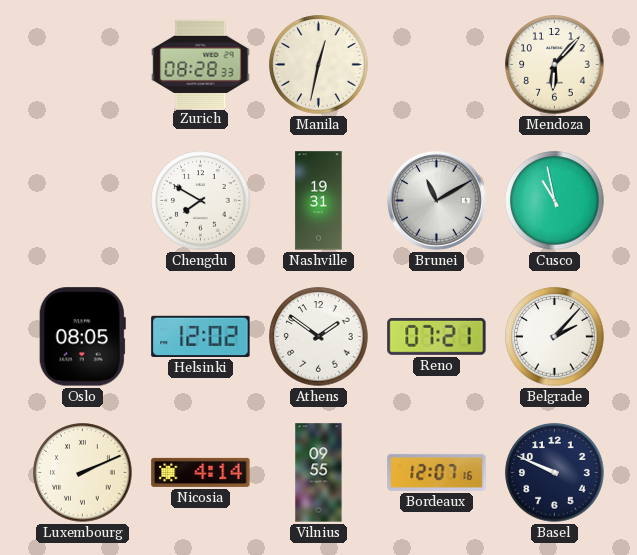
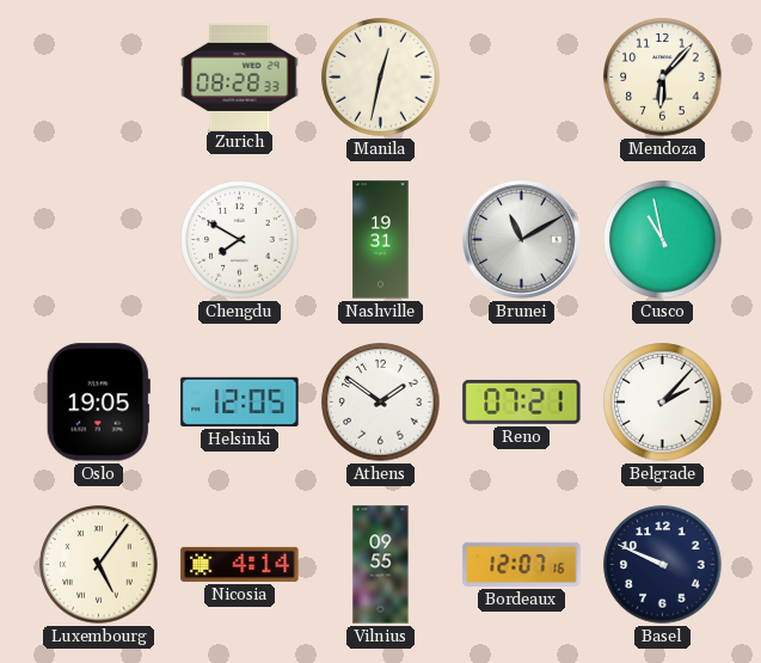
Oslo: 08:05 -> 19:05
Helsinki: 12:02 -> 12:05
Luxembourg: 2:11 -> 5:06
